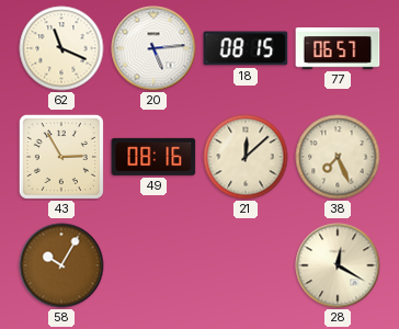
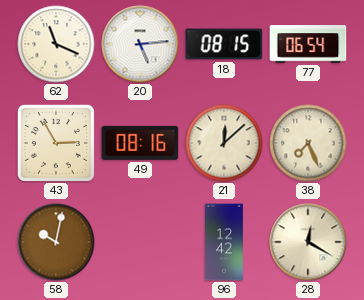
77: 06:57 -> 06:54
58: 10:05 -> 10:02
96: none -> 12:42
